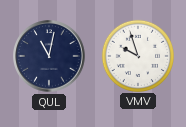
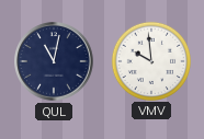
VMV: 9:57 -> 9:59
